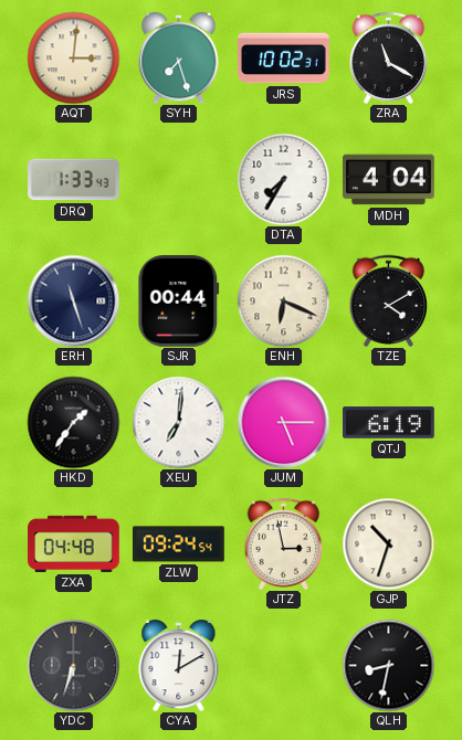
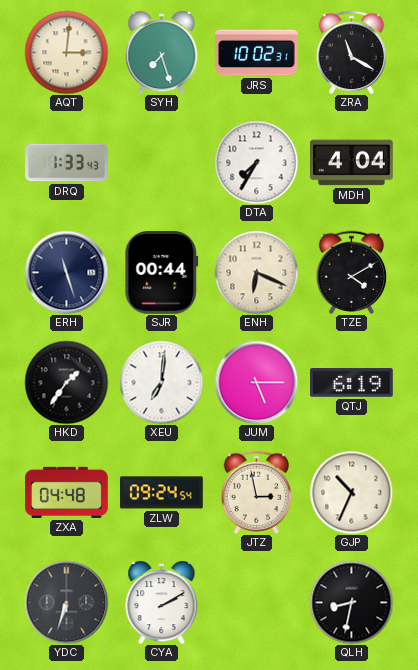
GJP: 10:33 -> 10:34
CYA: 12:10 -> 2:10
